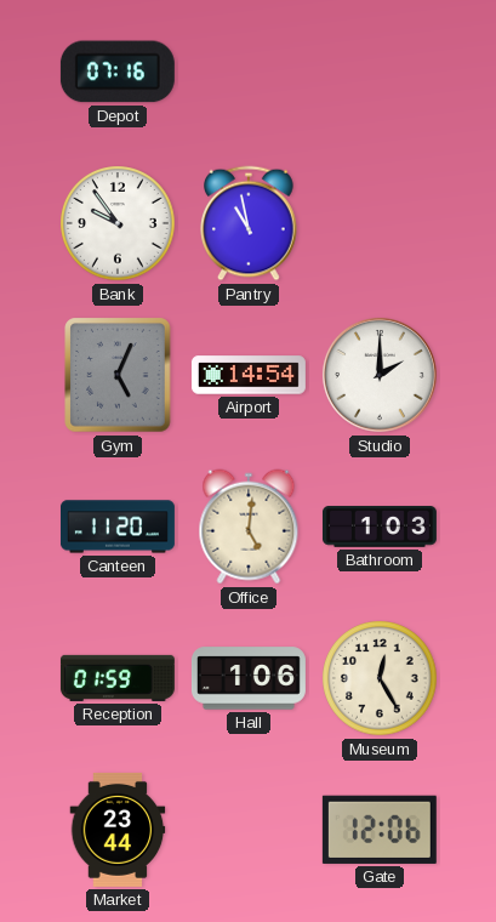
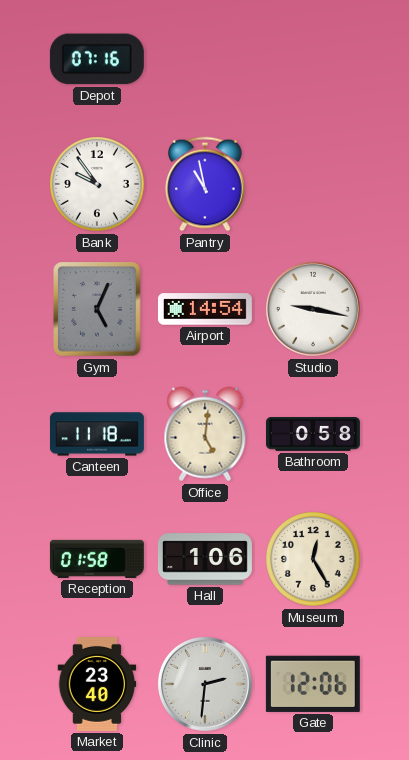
Studio: 2:00 -> 9:17
Canteen: 11:20 -> 11:18
Bathroom: 1:03 -> 0:58
Reception: 01:59 -> 01:58
Market: 23:44 -> 23:40
Clinic: none -> 2:31
